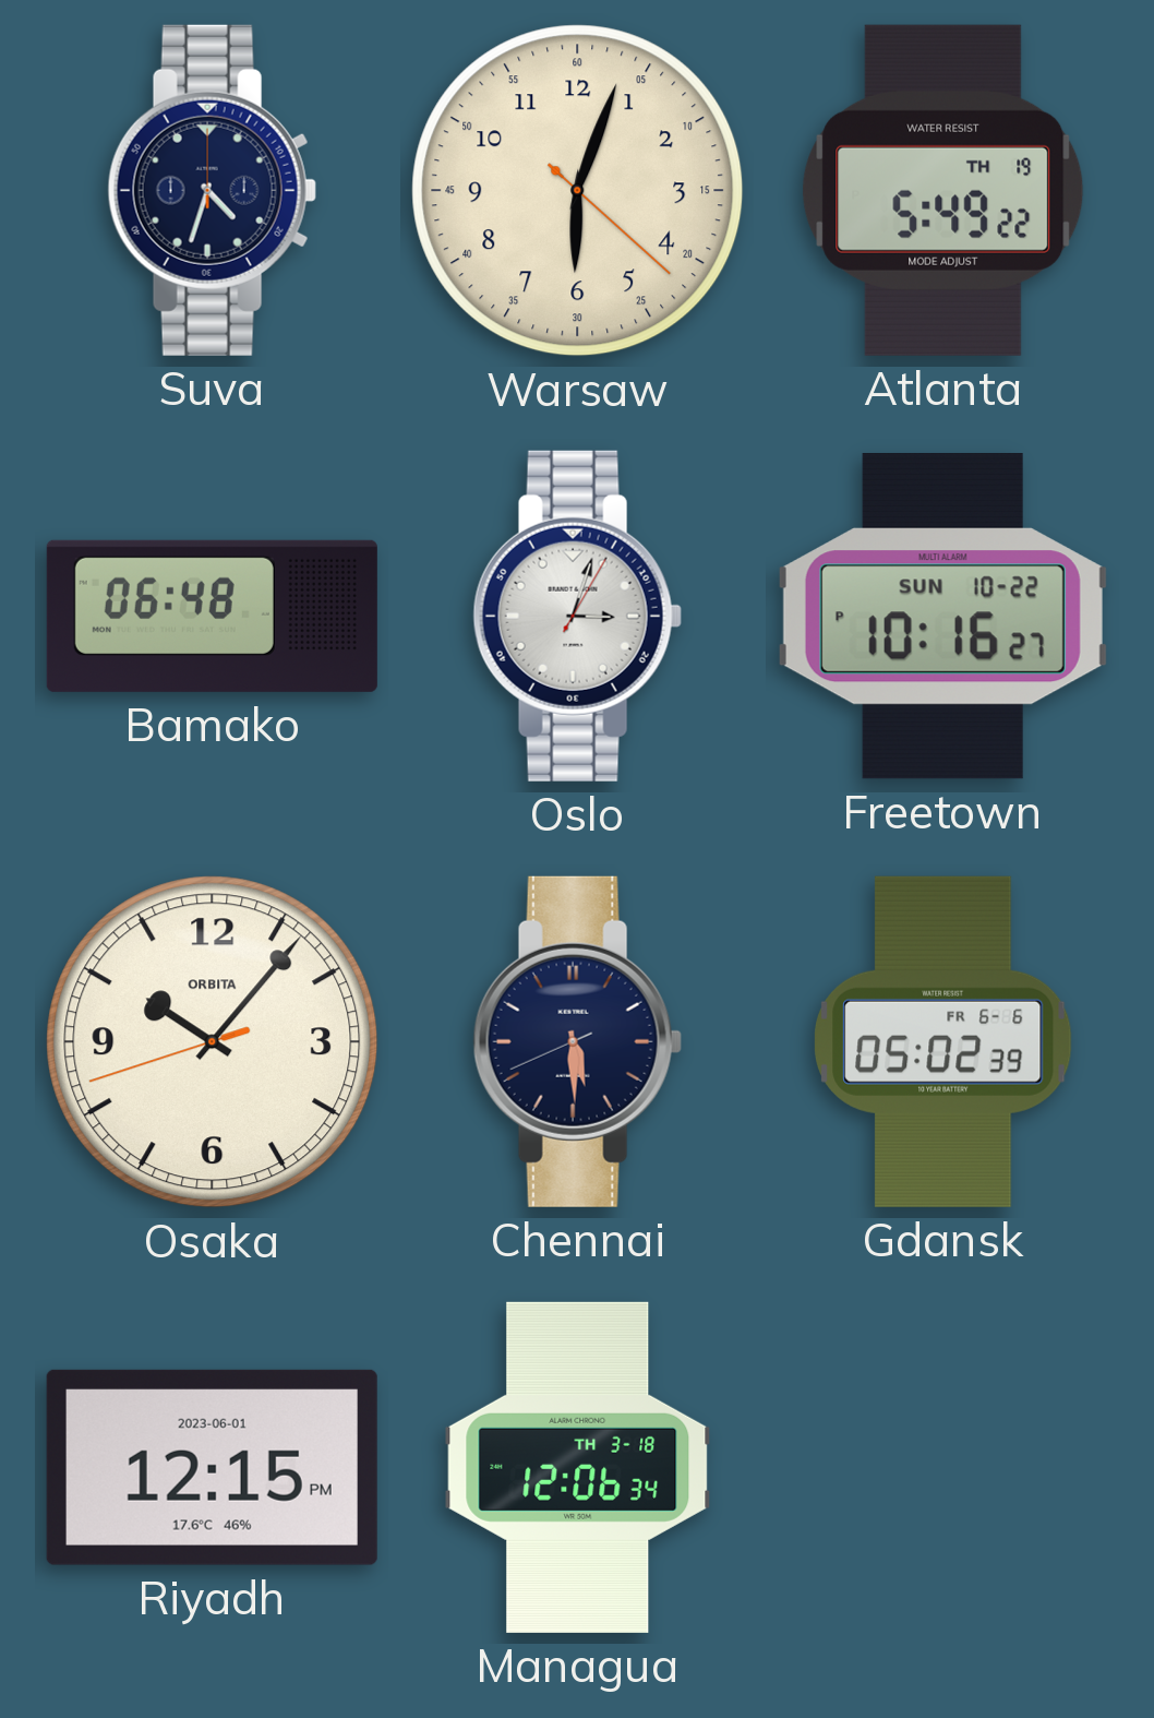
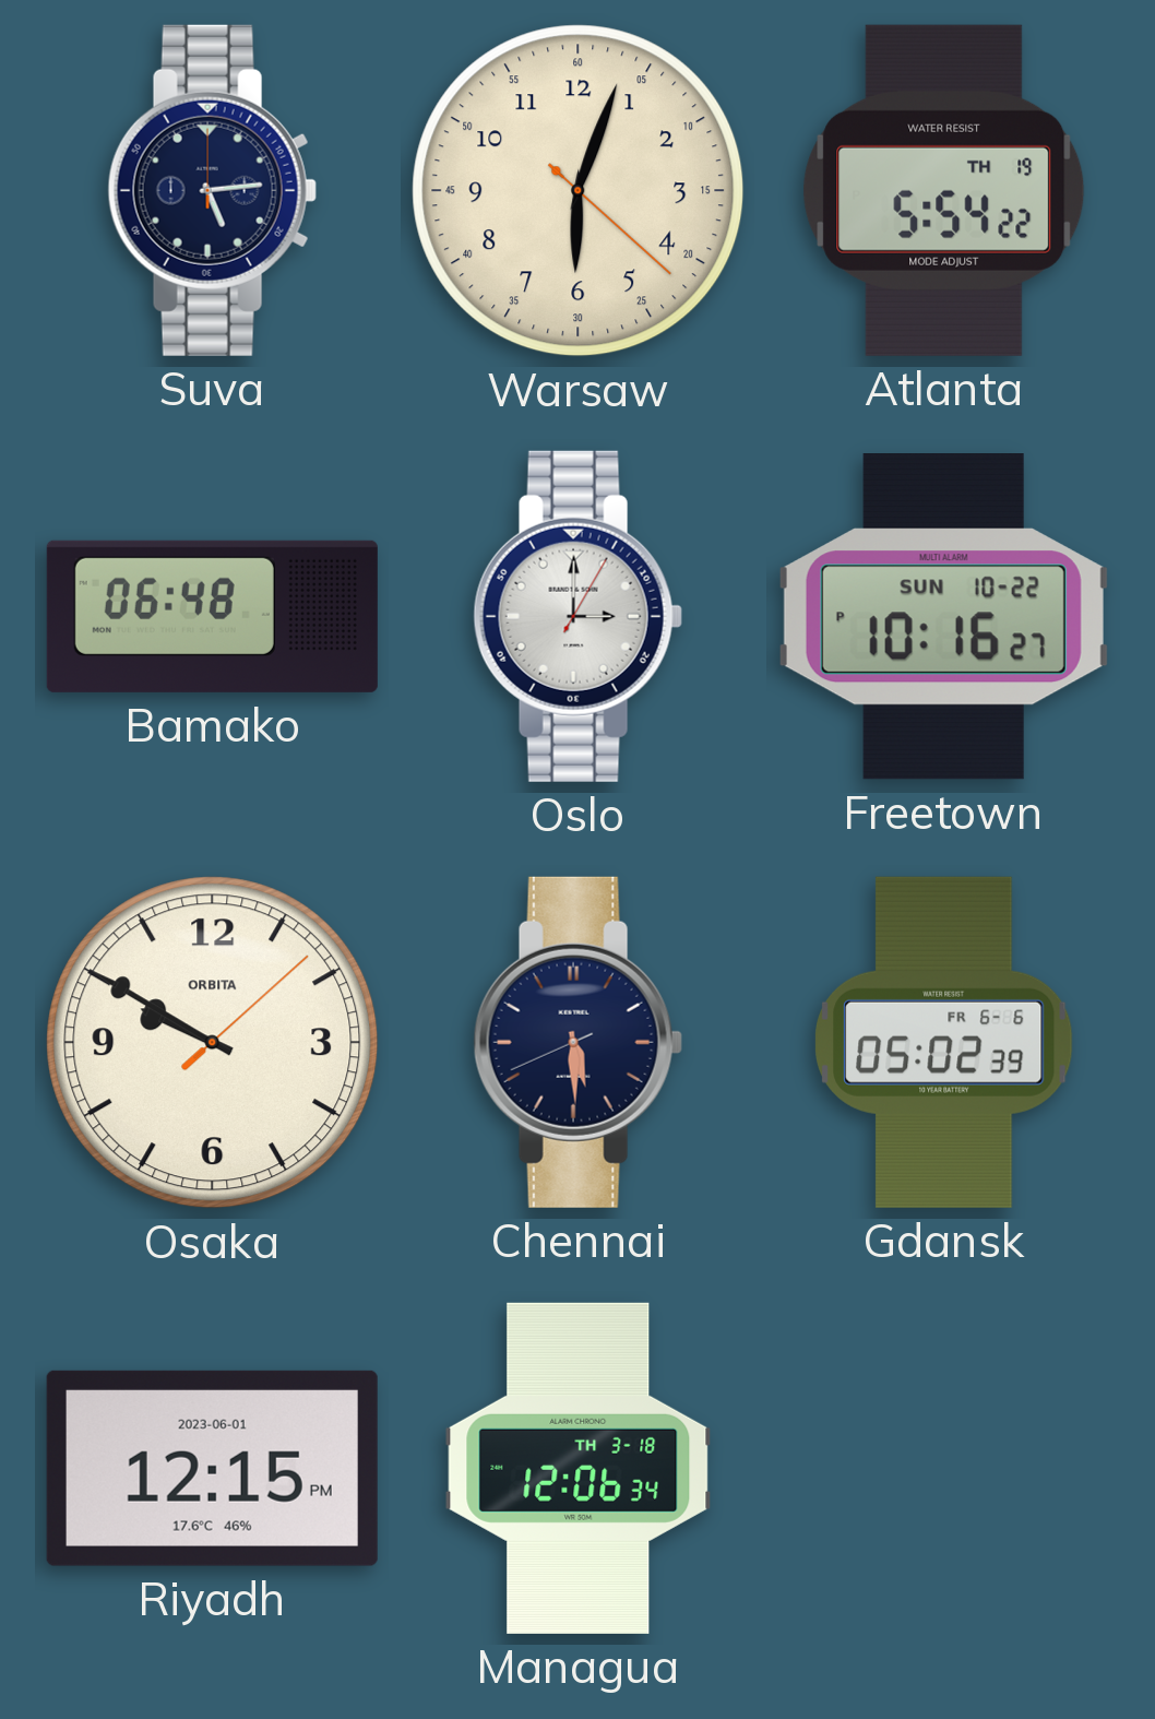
Suva: 4:33 -> 5:14
Atlanta: 5:49 -> 5:54
Oslo: 3:03 -> 3:00
Osaka: 10:06 -> 9:50
